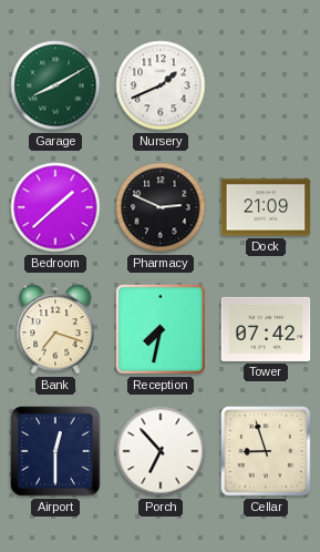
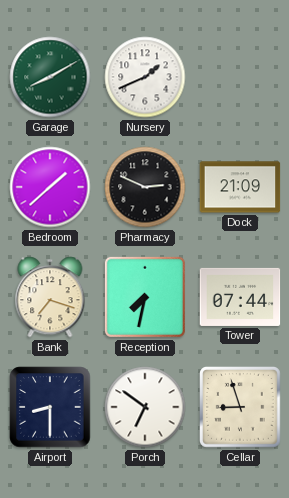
Tower: 07:42 -> 07:44
Airport: 12:30 -> 8:30
Porch: 6:53 -> 6:51
